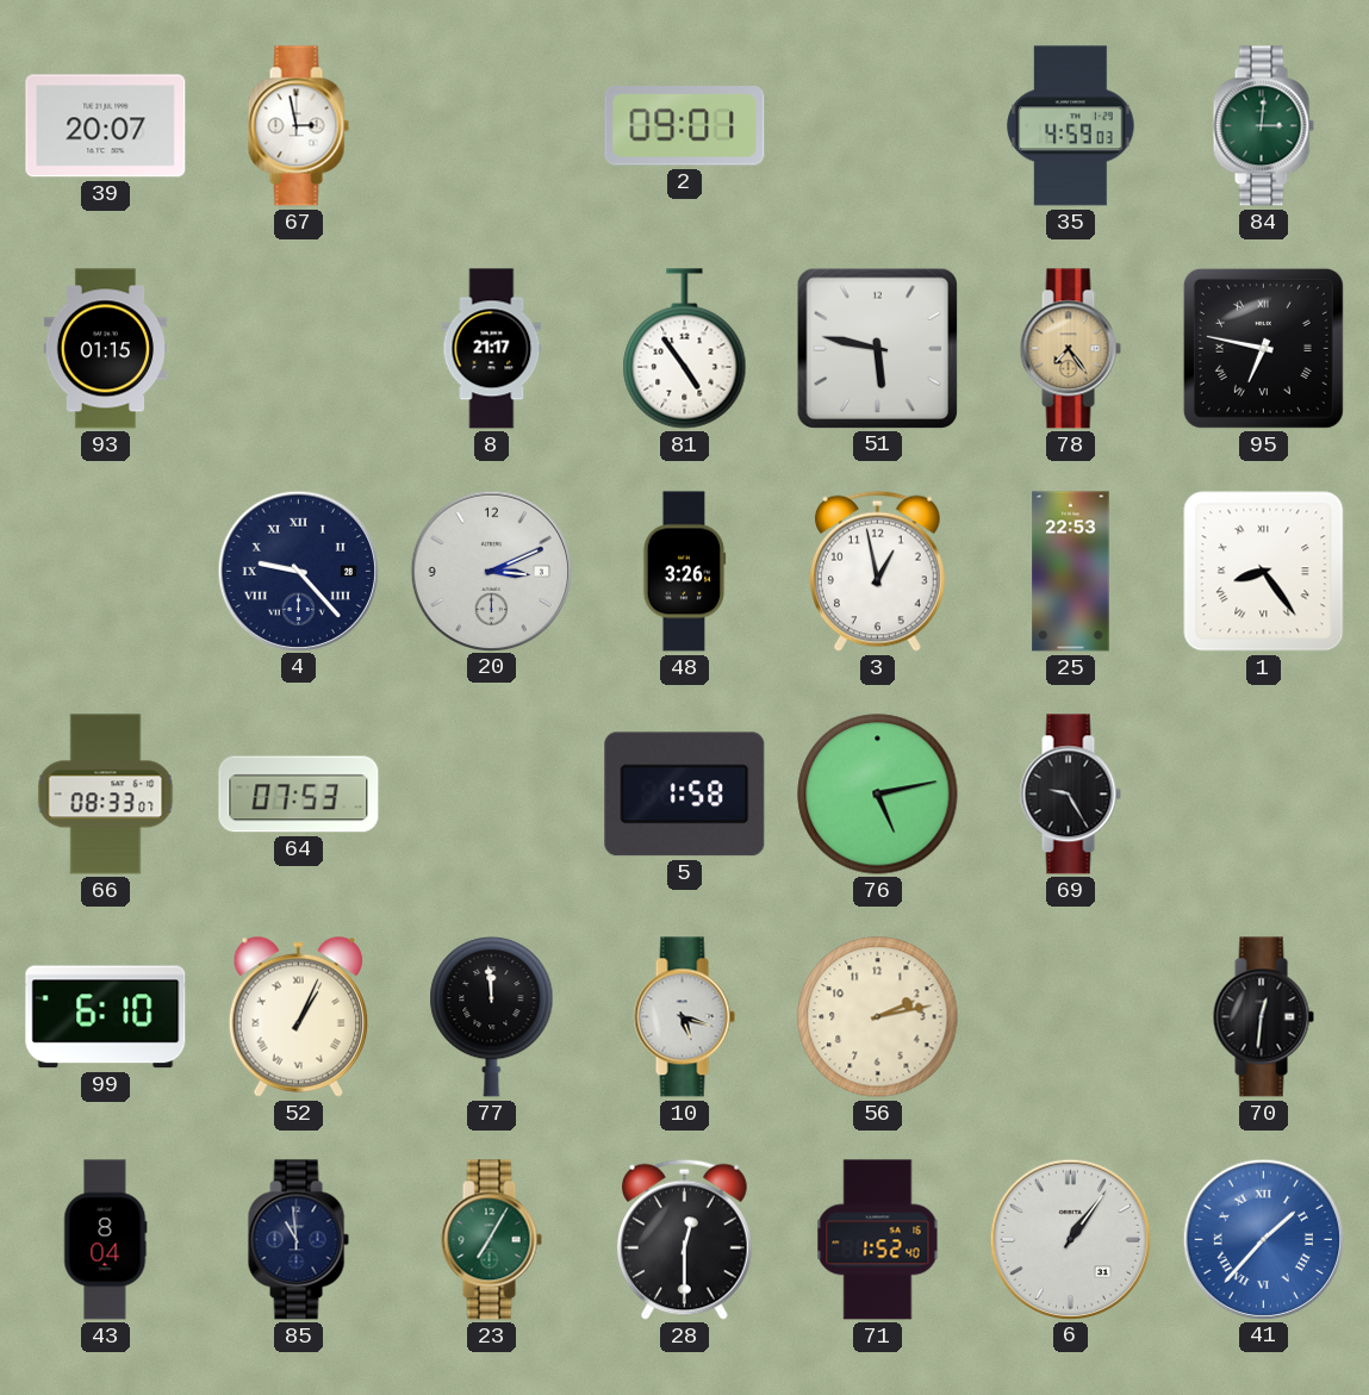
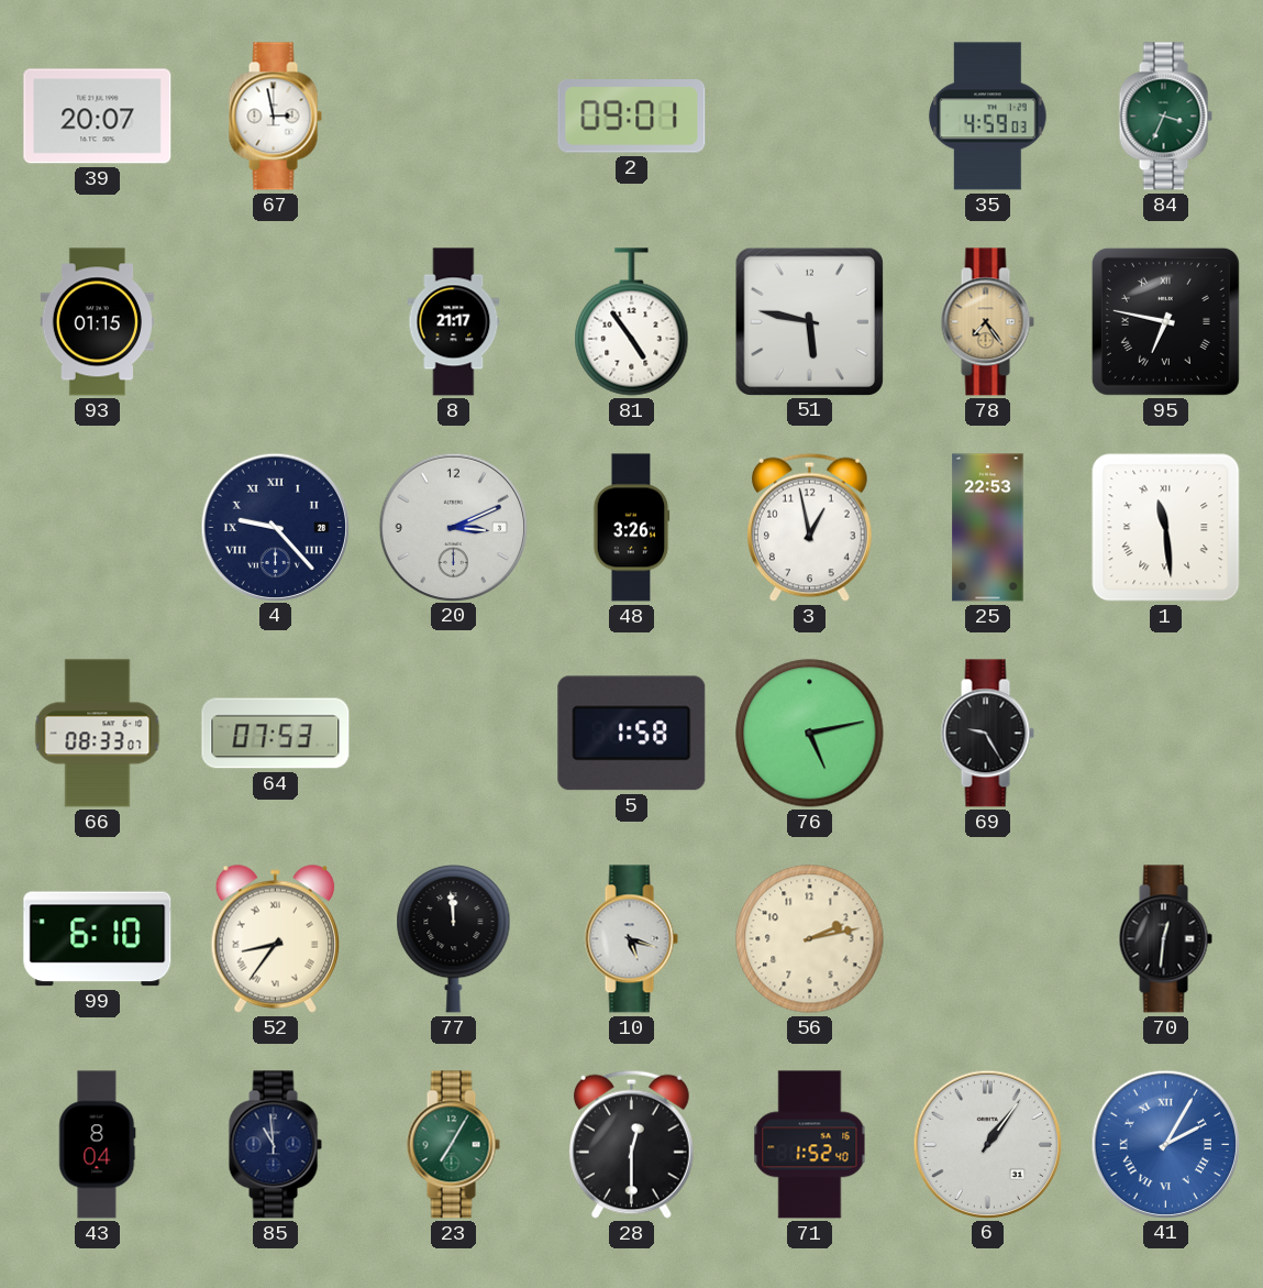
84: 3:01 -> 3:34
1: 8:24 -> 11:29
52: 1:04 -> 8:36
41: 1:37 -> 2:05
